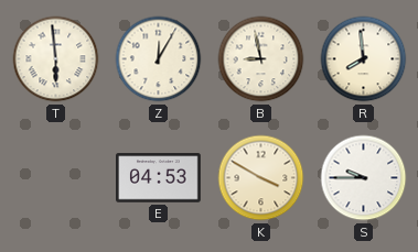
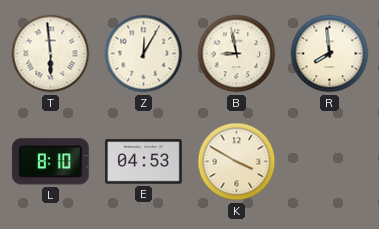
L: none -> 8:10
S: 9:45 -> none
